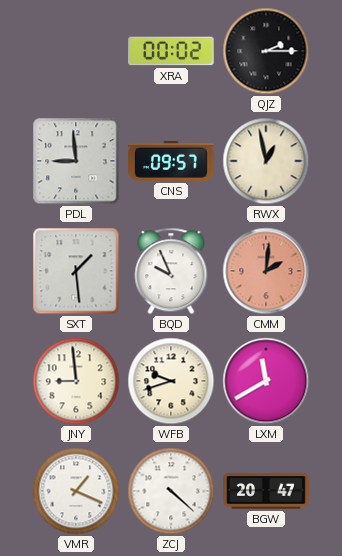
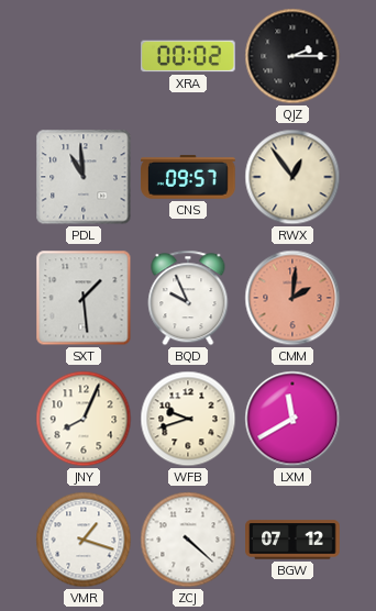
PDL: 8:59 -> 10:59
RWX: 12:58 -> 12:54
JNY: 8:59 -> 8:04
VMR: 1:19 -> 1:18
BGW: 20:47 -> 07:12
